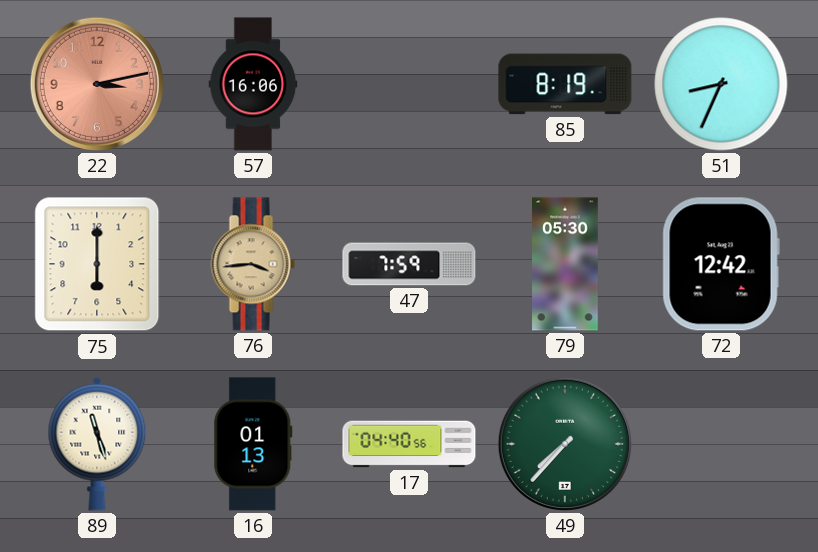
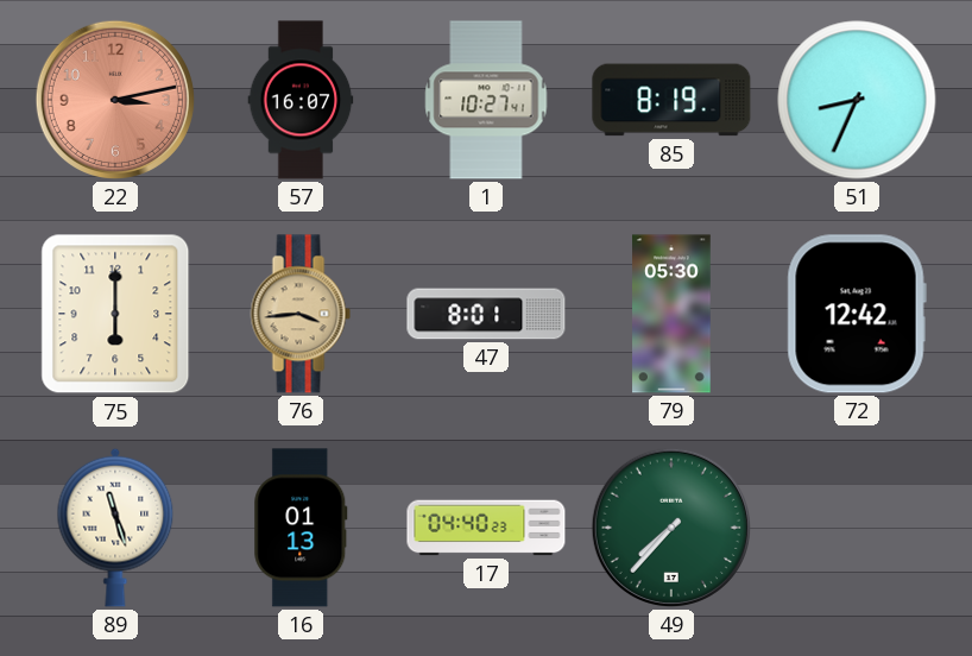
57: 16:06 -> 16:07
1: none -> 10:27
47: 7:59 -> 8:01
17: 04:40:56 -> 04:40:23
